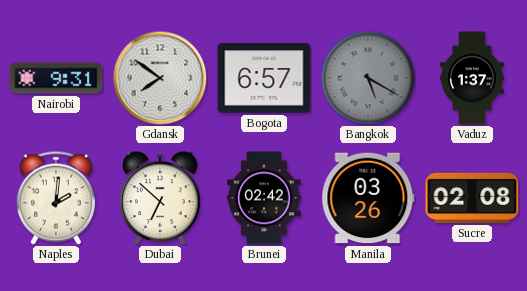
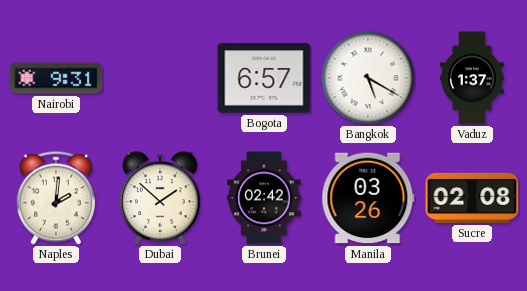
Gdansk: 7:51 -> none
Bangkok dial: grey -> white
Dubai: 6:52 -> 1:52
